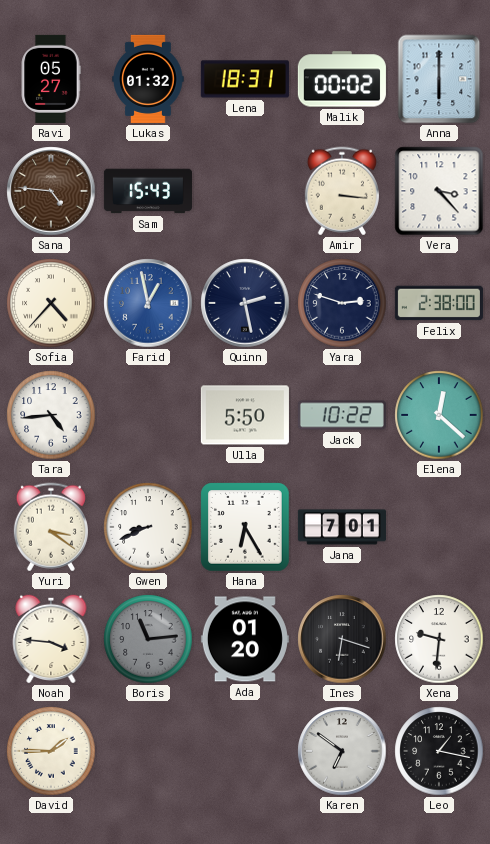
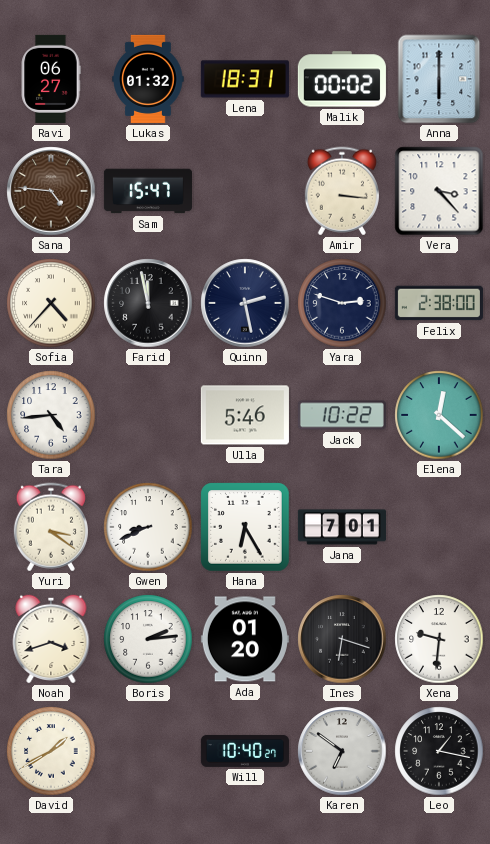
Ravi: 05:27 -> 06:27
Sam: 15:43 -> 15:47
Farid: 12:58 -> 11:58
Farid dial: blue -> black
Ulla: 5:50 -> 5:46
Noah: 3:46 -> 3:42
Boris: 11:14 -> 2:14
Boris dial: grey -> white
David: 1:45 -> 1:40
Will: none -> 10:40
